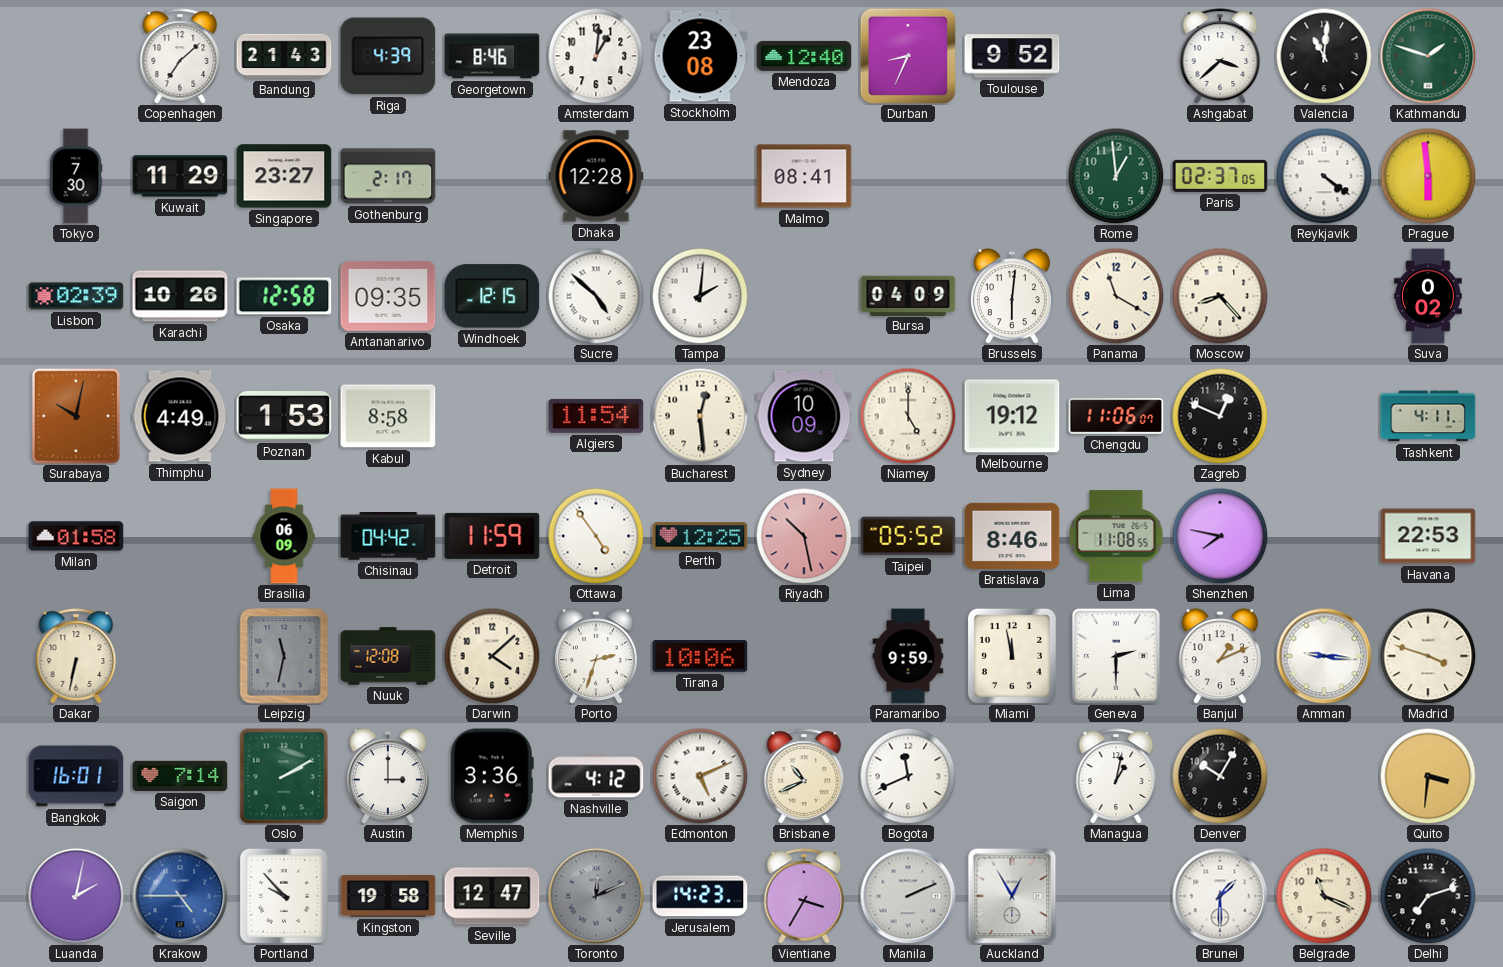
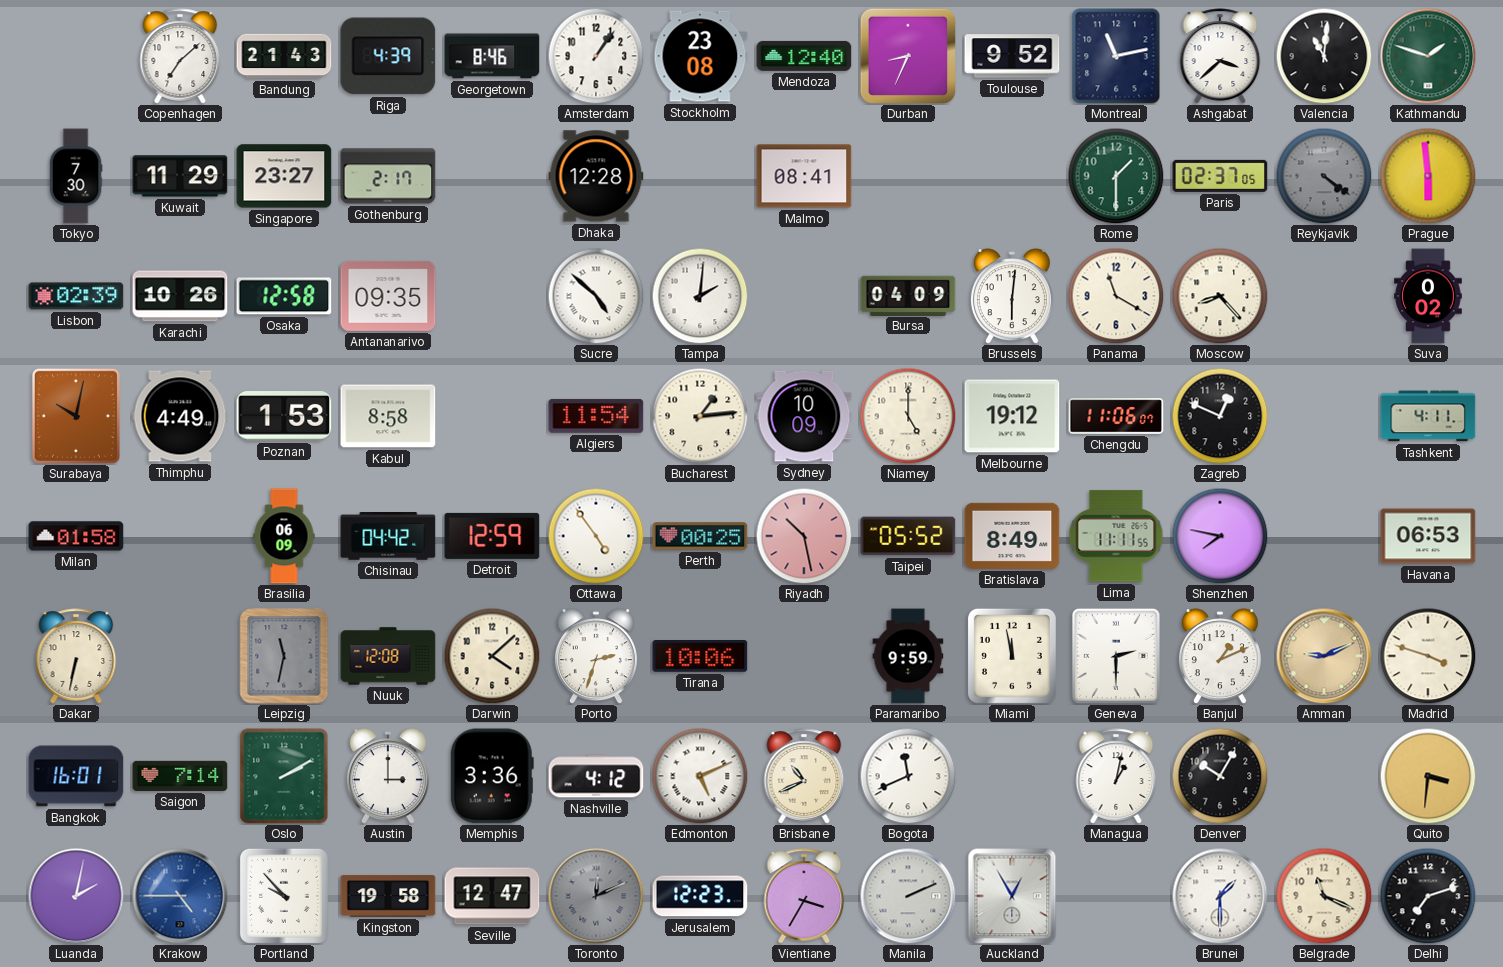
Amsterdam: 1:01 -> 1:06
Montreal: none -> 11:13
Rome: 12:59 -> 1:30
Reykjavik dial: white -> grey
Windhoek: 12:15 -> none
Bucharest: 12:29 -> 1:14
Detroit: 11:59 -> 12:59
Perth: 12:25 -> 00:25
Bratislava: 8:46 -> 8:49
Lima: 11:08 -> 11:11
Havana: 22:53 -> 06:53
Amman: 9:16 -> 9:11
Amman dial: white -> champagne
Jerusalem: 14:23 -> 12:23
